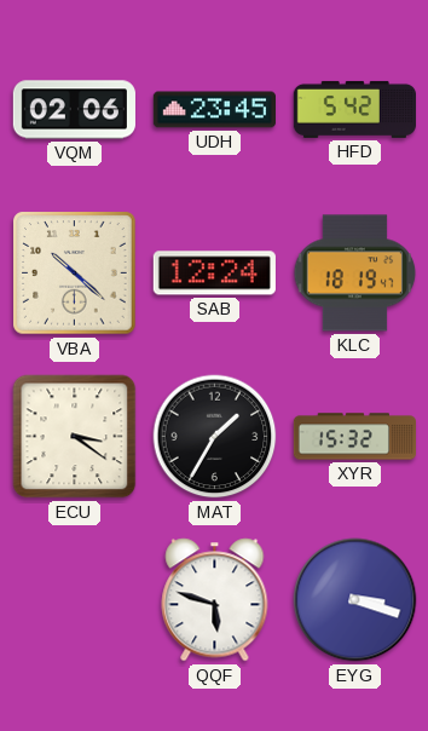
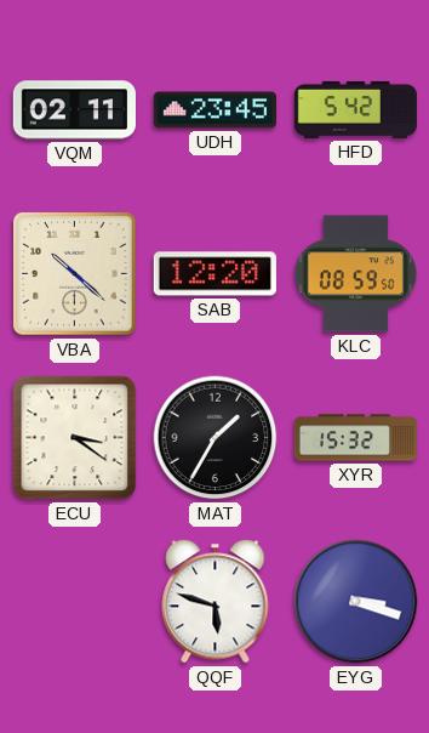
VQM: 02:06 -> 02:11
SAB: 12:24 -> 12:20
KLC: 18:19 -> 08:59
